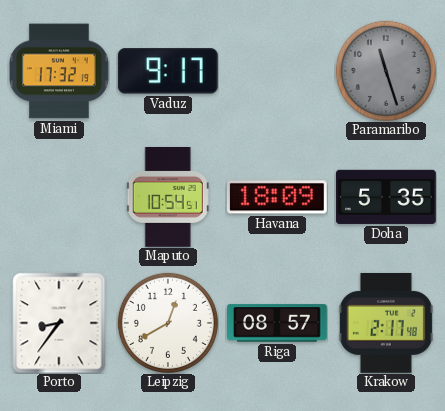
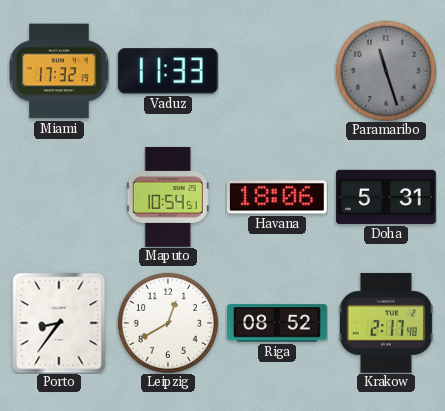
Vaduz: 9:17 -> 11:33
Havana: 18:09 -> 18:06
Doha: 5:35 -> 5:31
Riga: 08:57 -> 08:52
